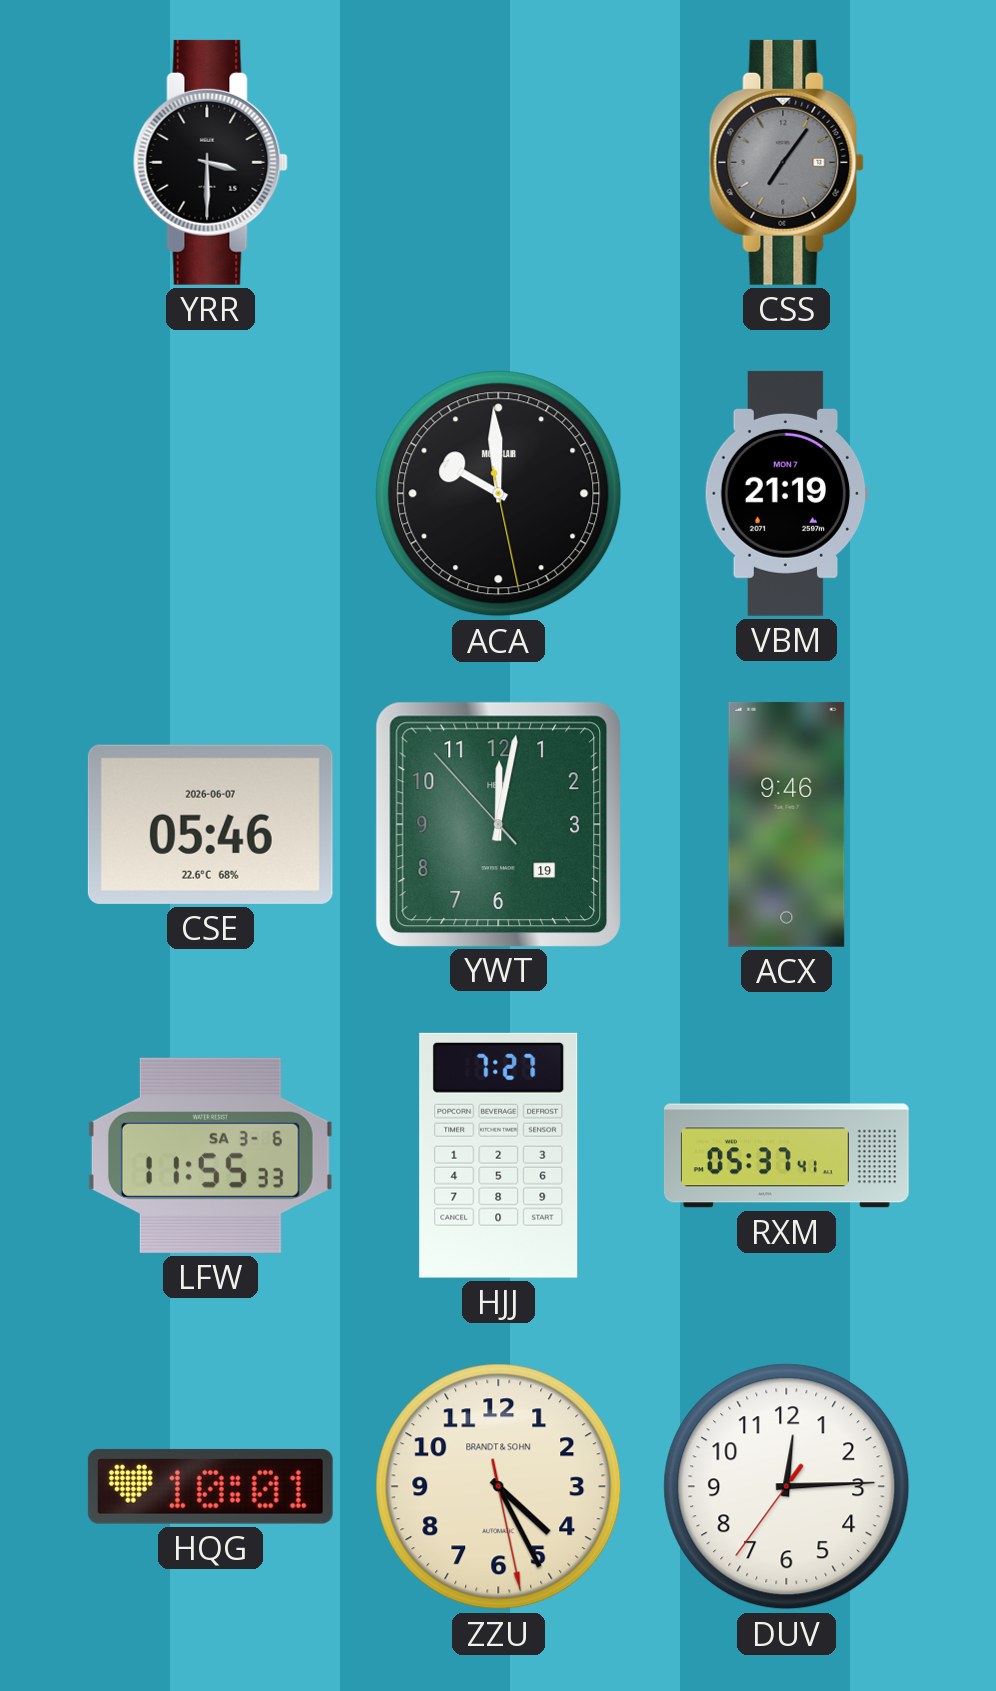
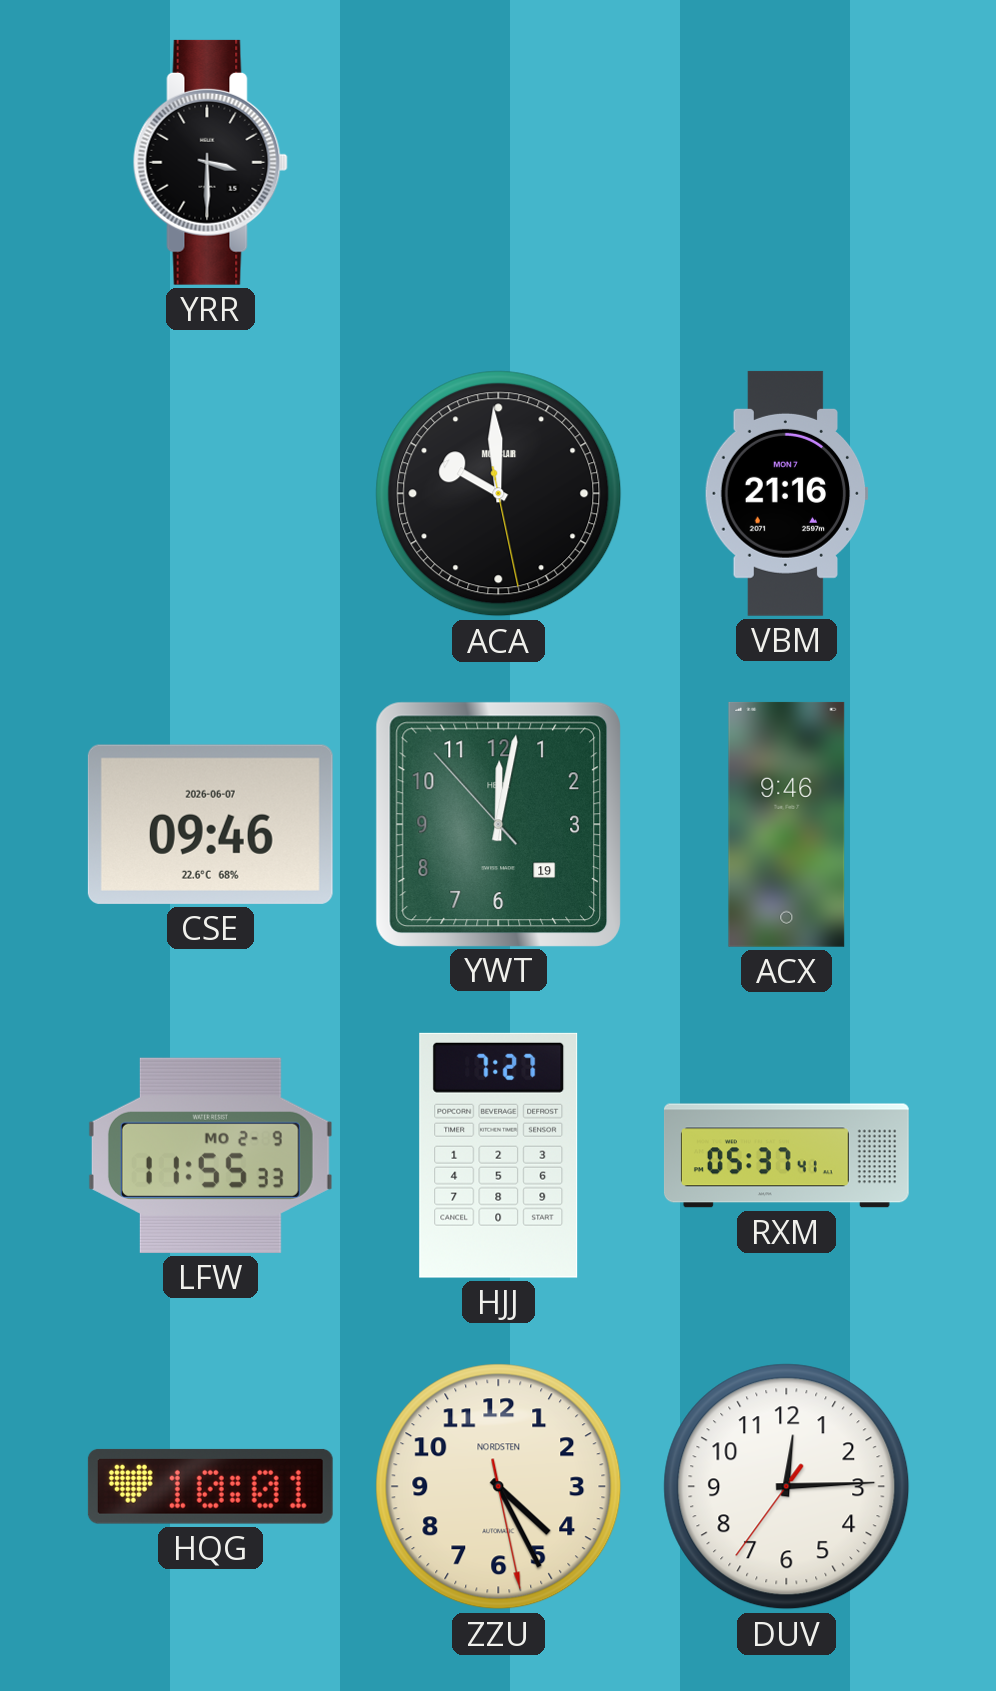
CSS: 7:06 -> none
VBM: 21:19 -> 21:16
CSE: 05:46 -> 09:46
LFW date: SA 3-6 -> MO 2-9
ZZU brand: BRANDT & SOHN -> NORDSTEN
